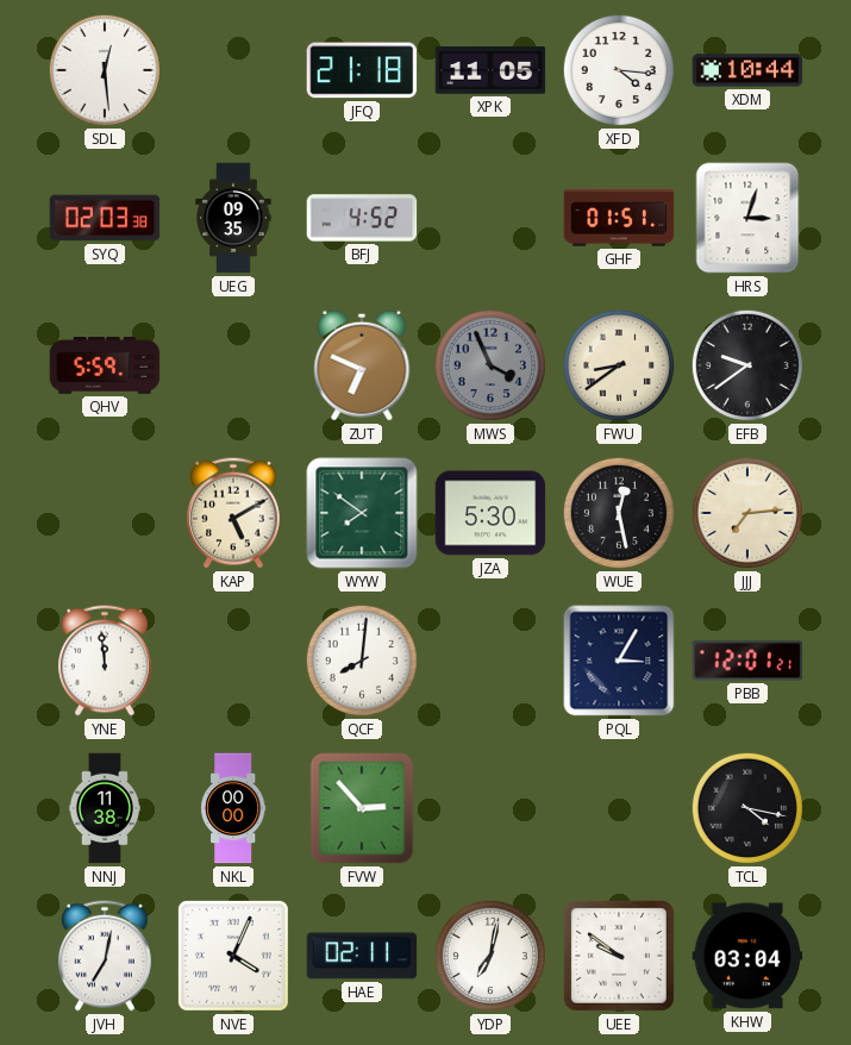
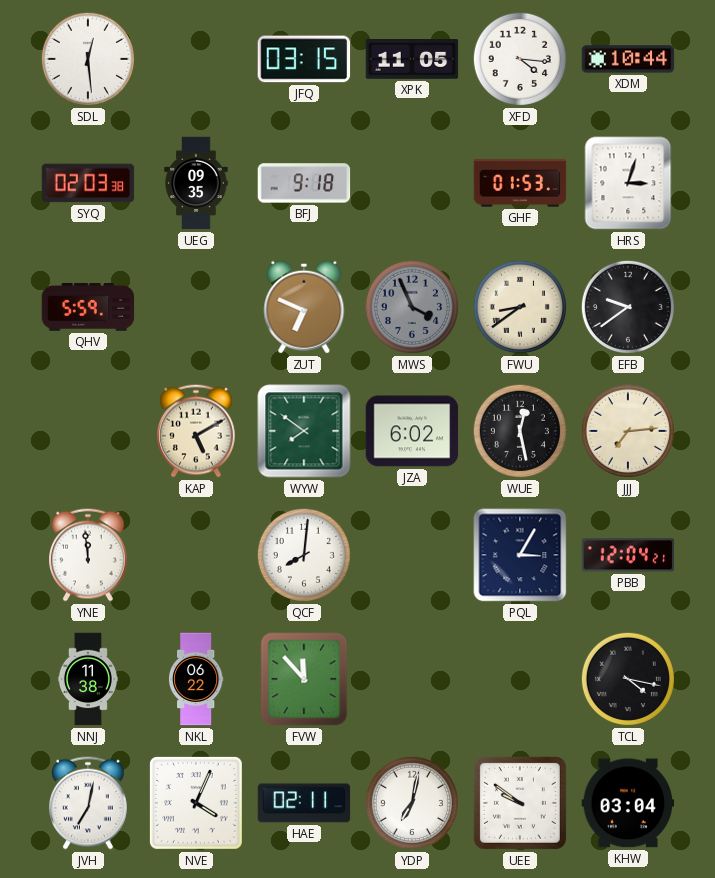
JFQ: 21:18 -> 03:15
BFJ: 4:52 -> 9:18
GHF: 01:51 -> 01:53
JZA: 5:30 -> 6:02
PBB: 12:01 -> 12:04
NKL: 00:00 -> 06:22
FVW: 2:53 -> 11:53
